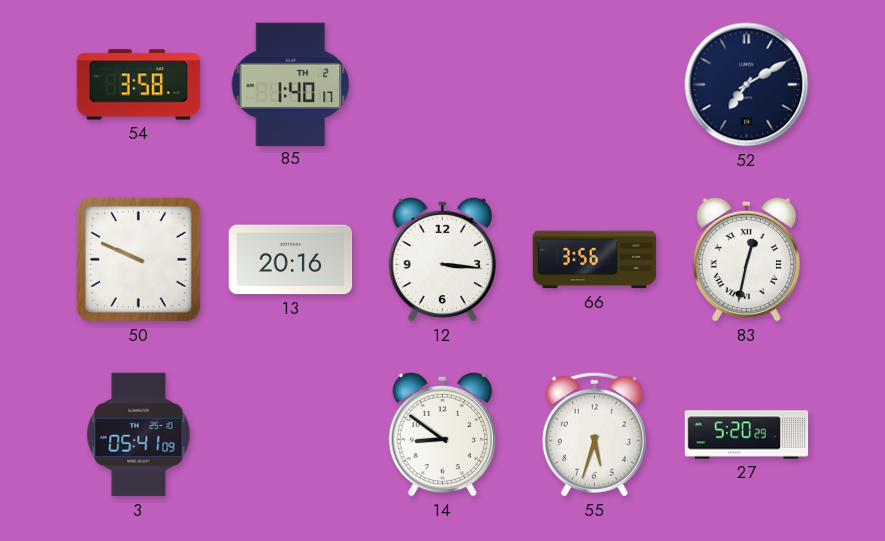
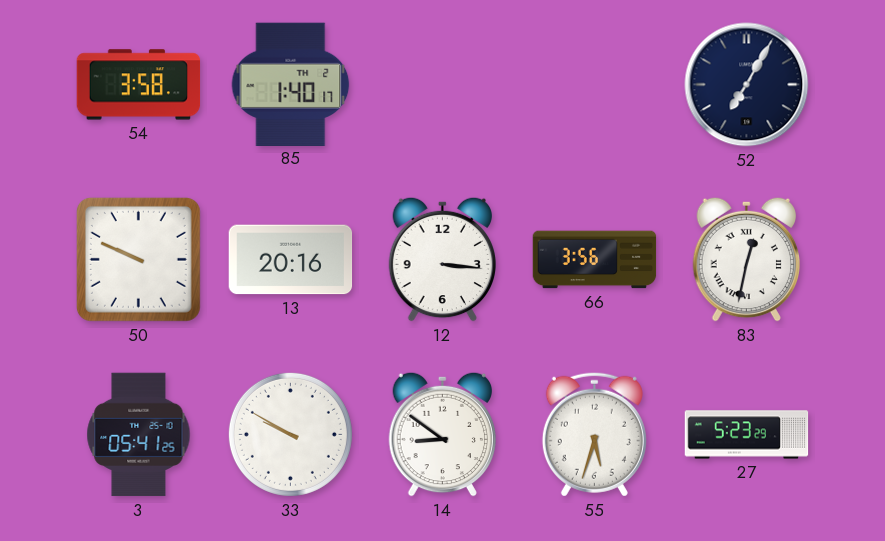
52: 7:10 -> 7:05
3: 05:41:09 -> 05:41:25
33: none -> 9:50
27: 5:20 -> 5:23
